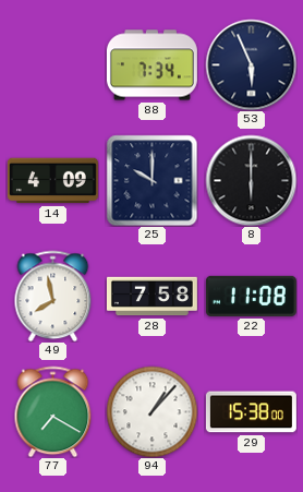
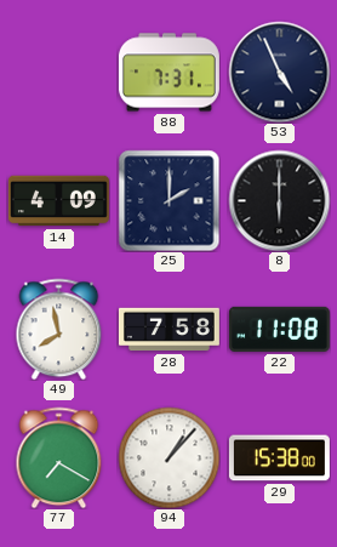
88: 7:34 -> 7:31
53: 5:56 -> 4:56
25: 10:00 -> 2:00
